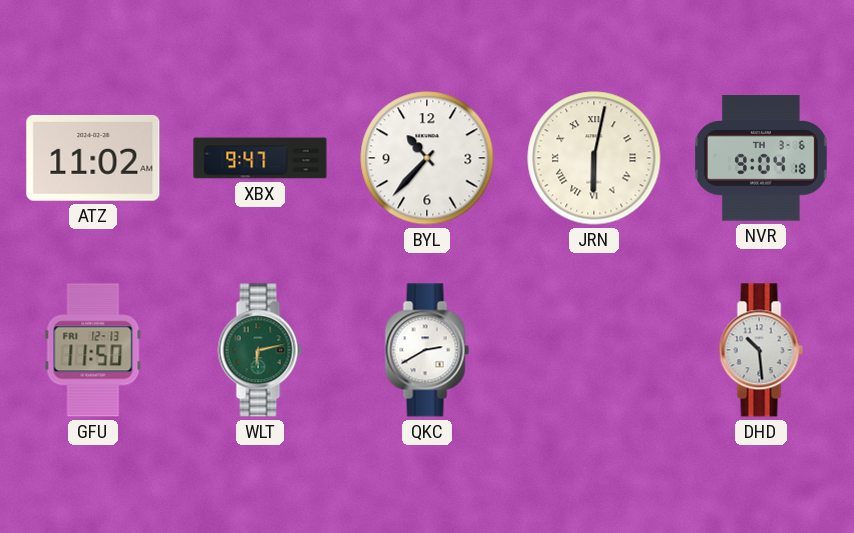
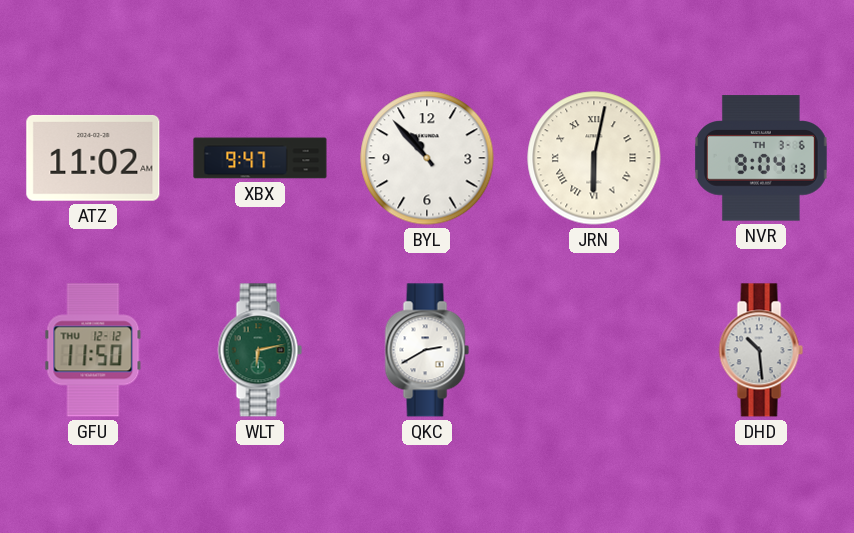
BYL: 10:37 -> 10:53
NVR: 9:04:18 -> 9:04:13
GFU date: FRI 12-13 -> THU 12-12
